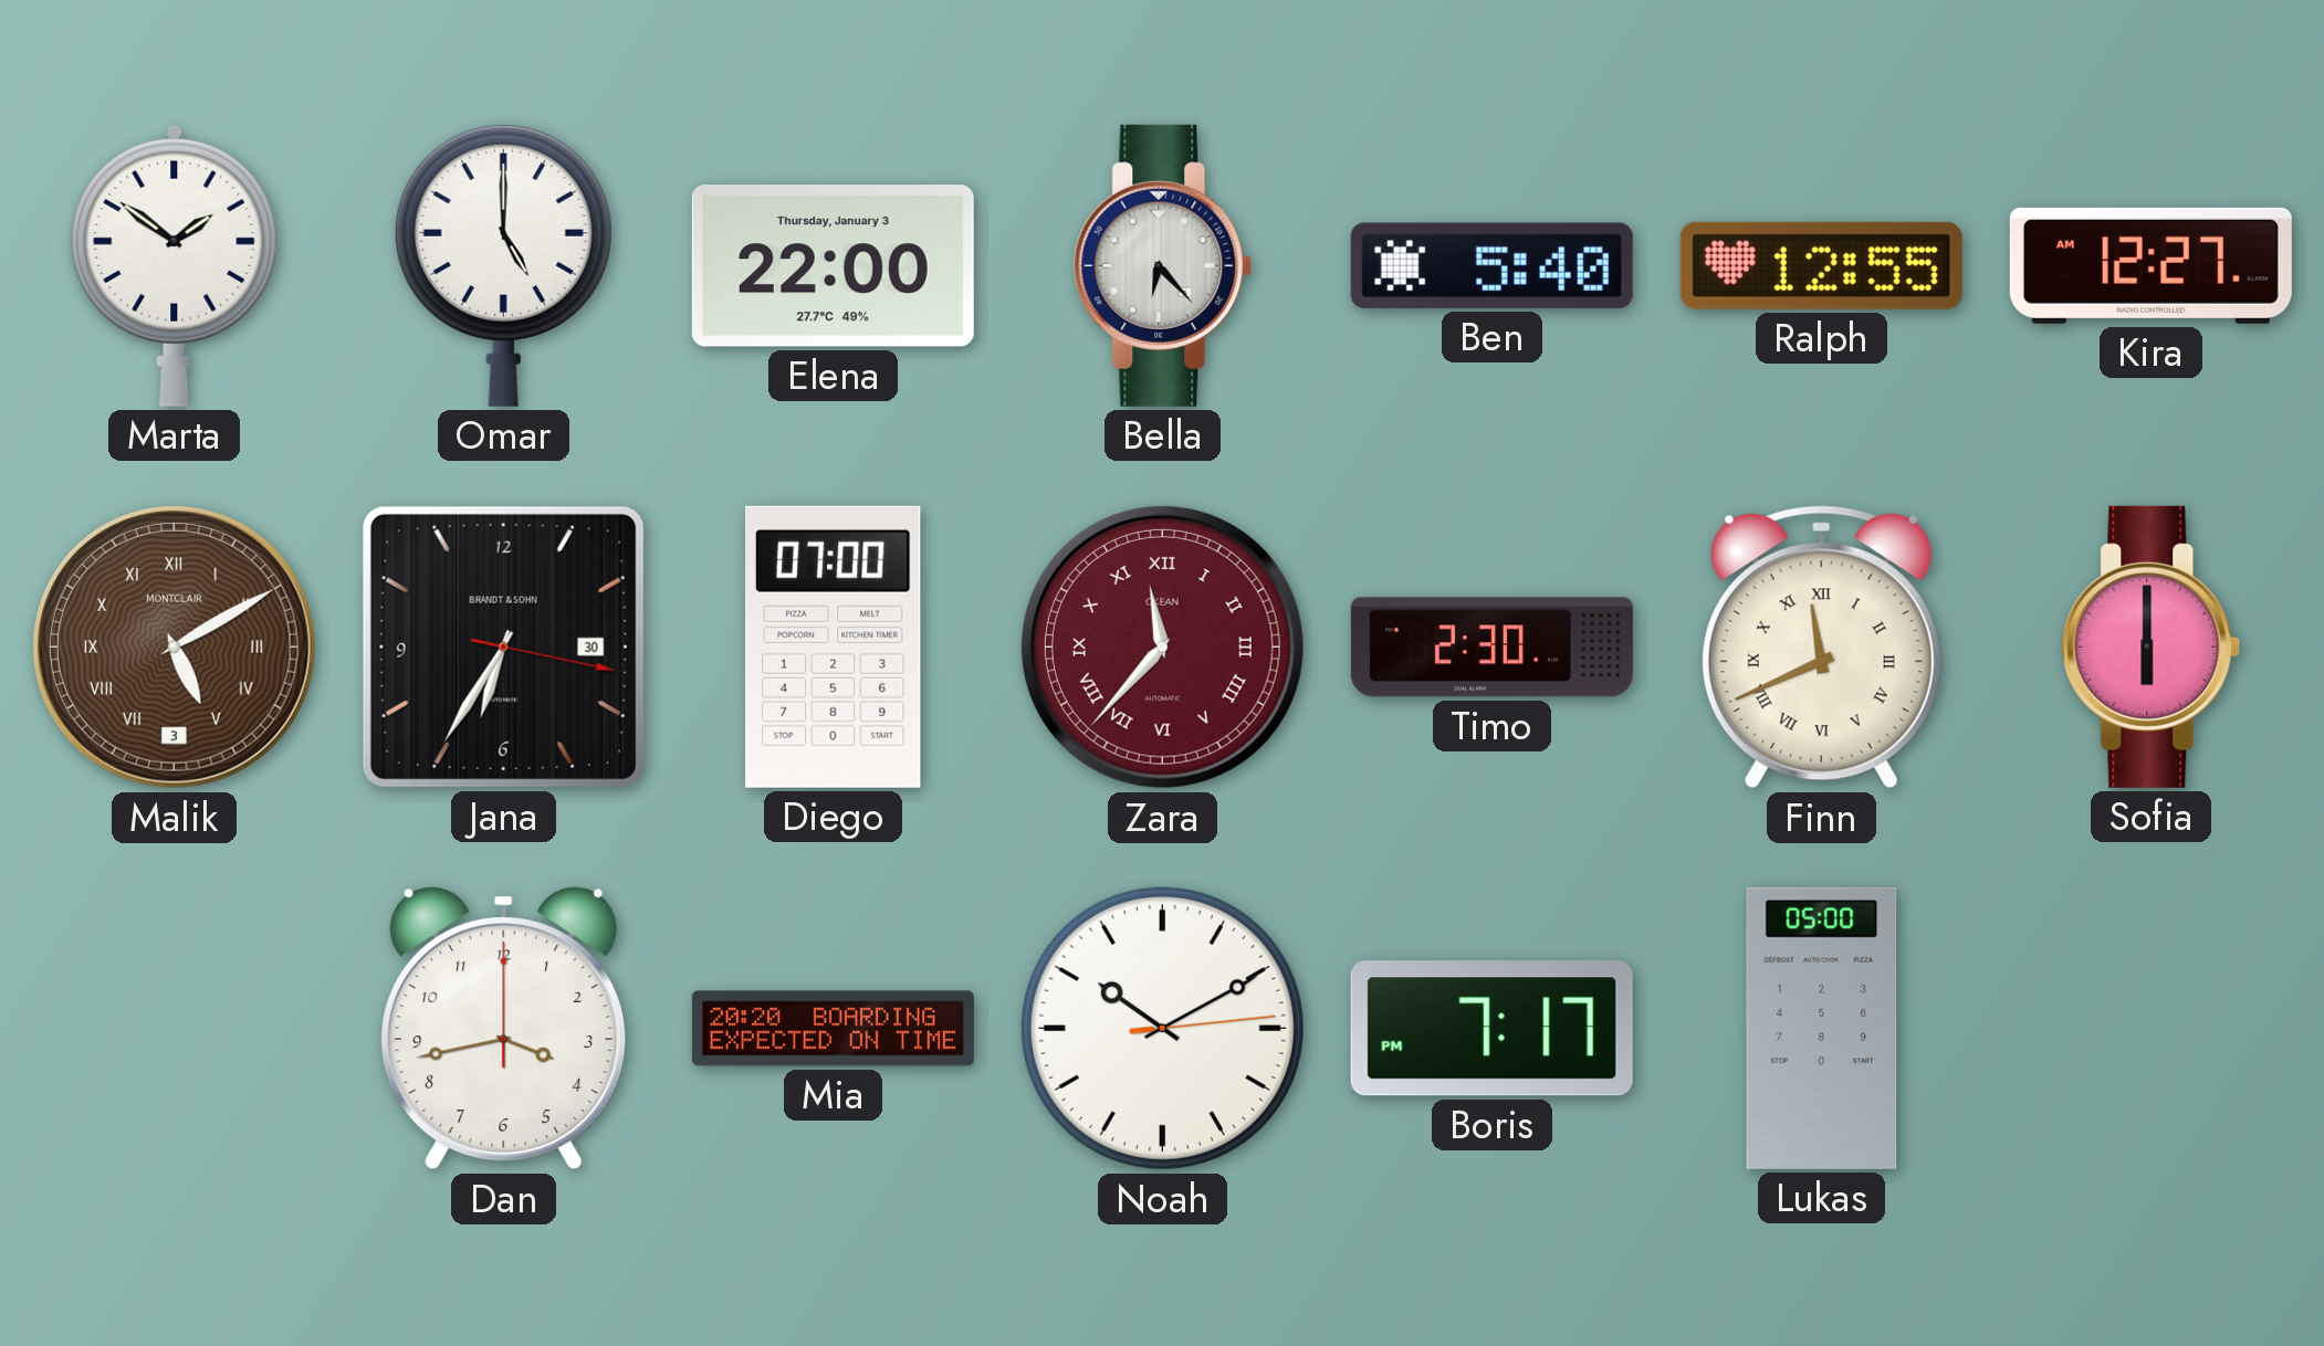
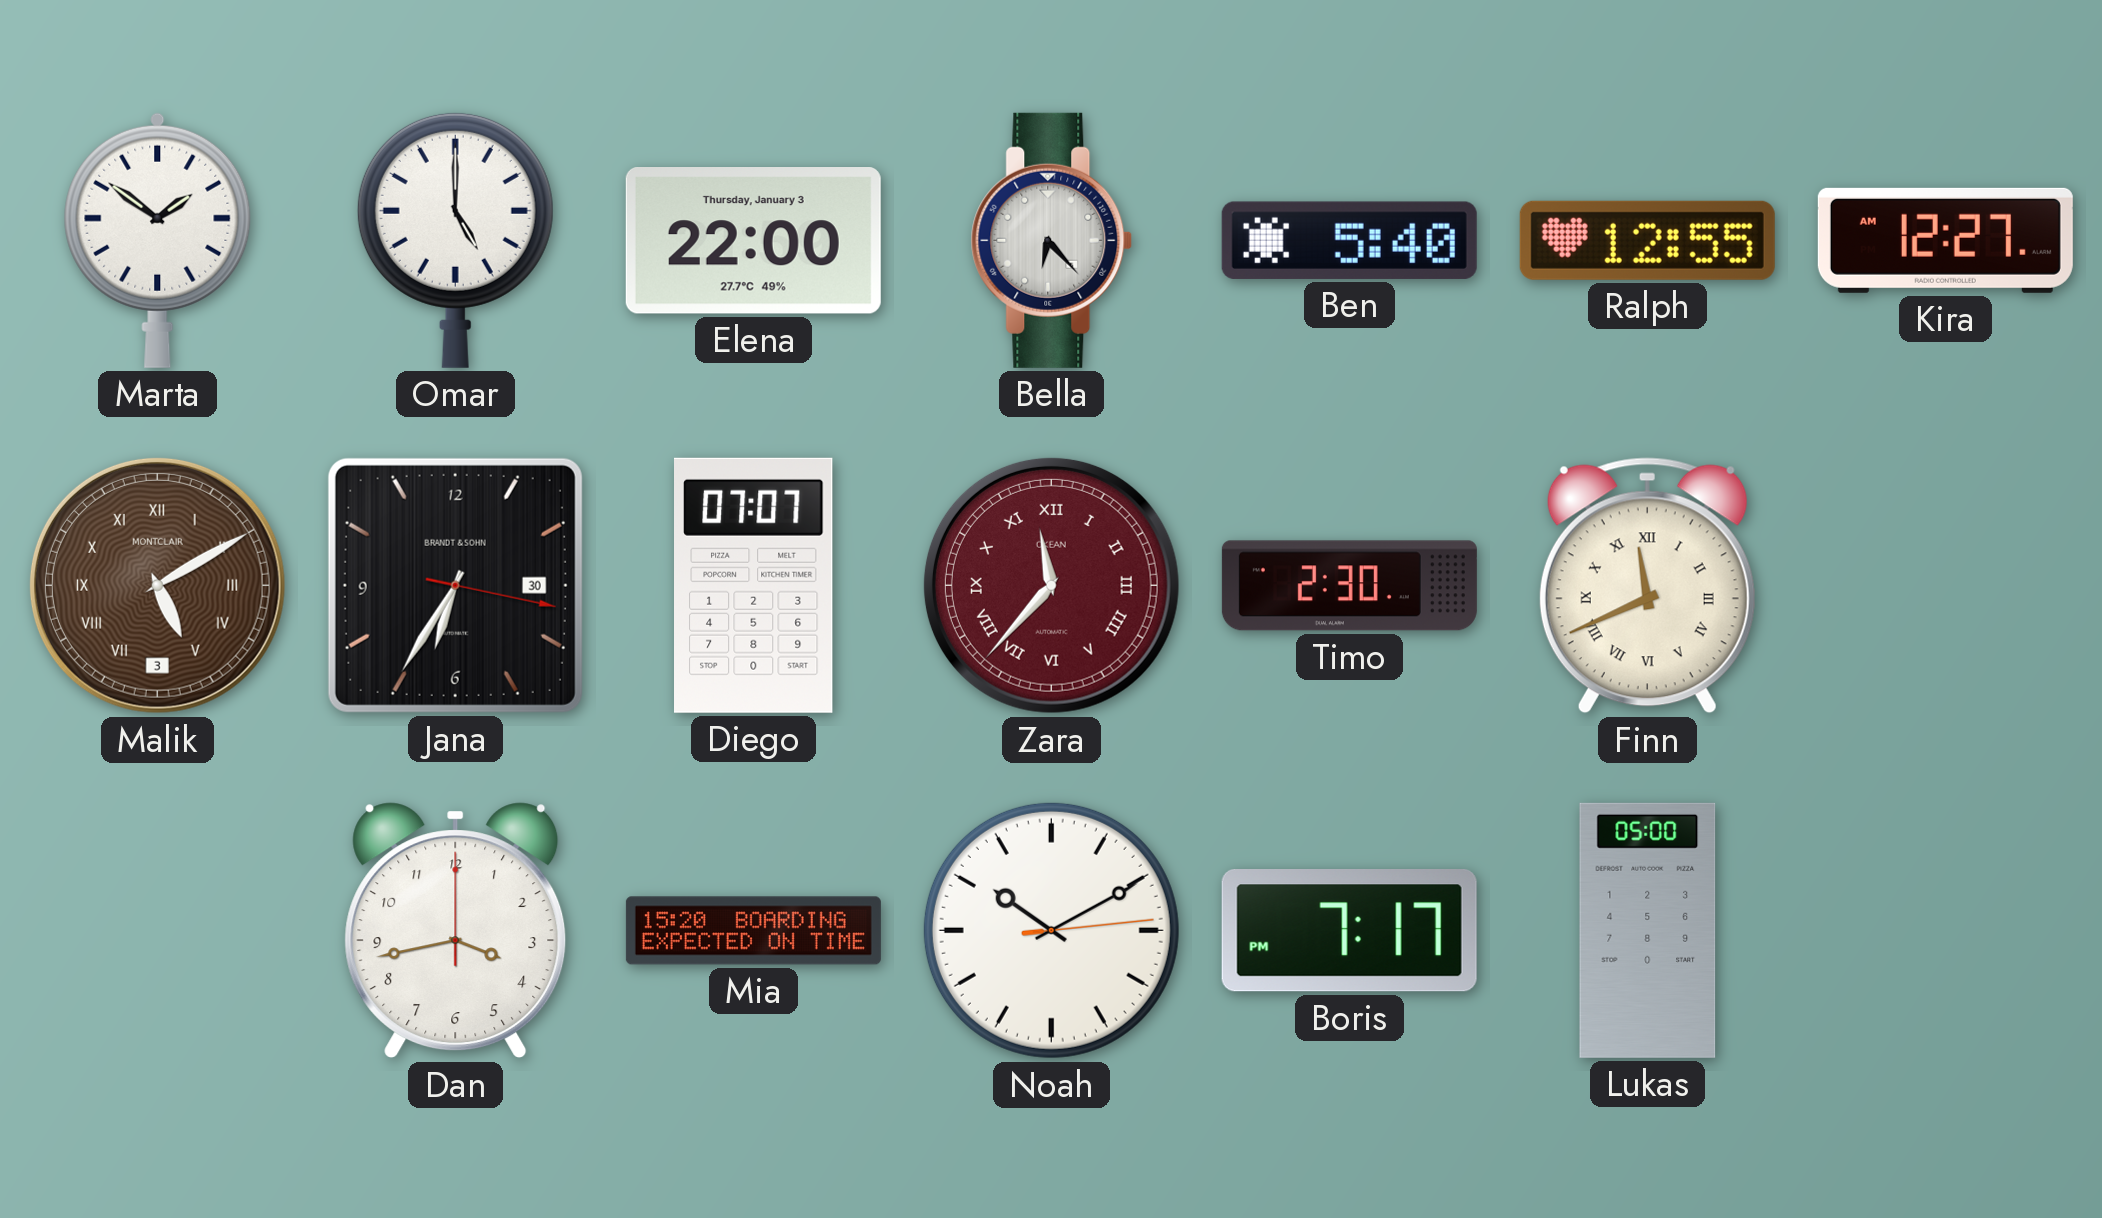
Diego: 07:00 -> 07:07
Sofia: 6:00 -> none
Mia: 20:20 -> 15:20
